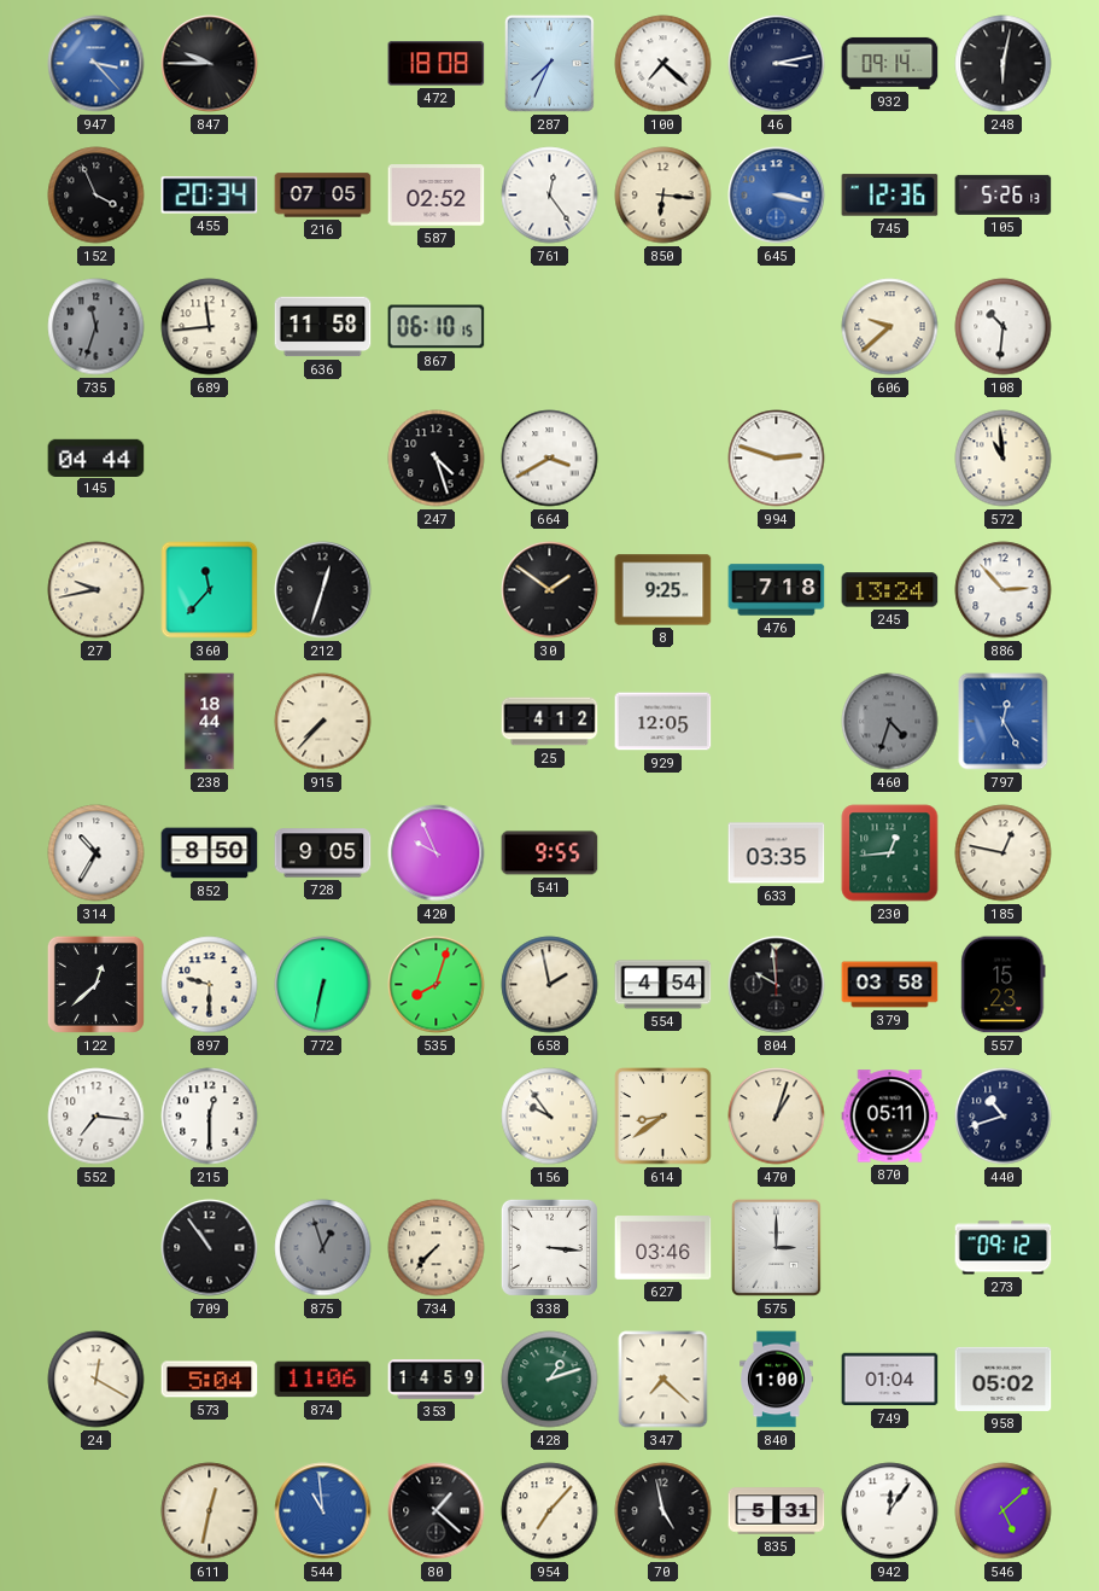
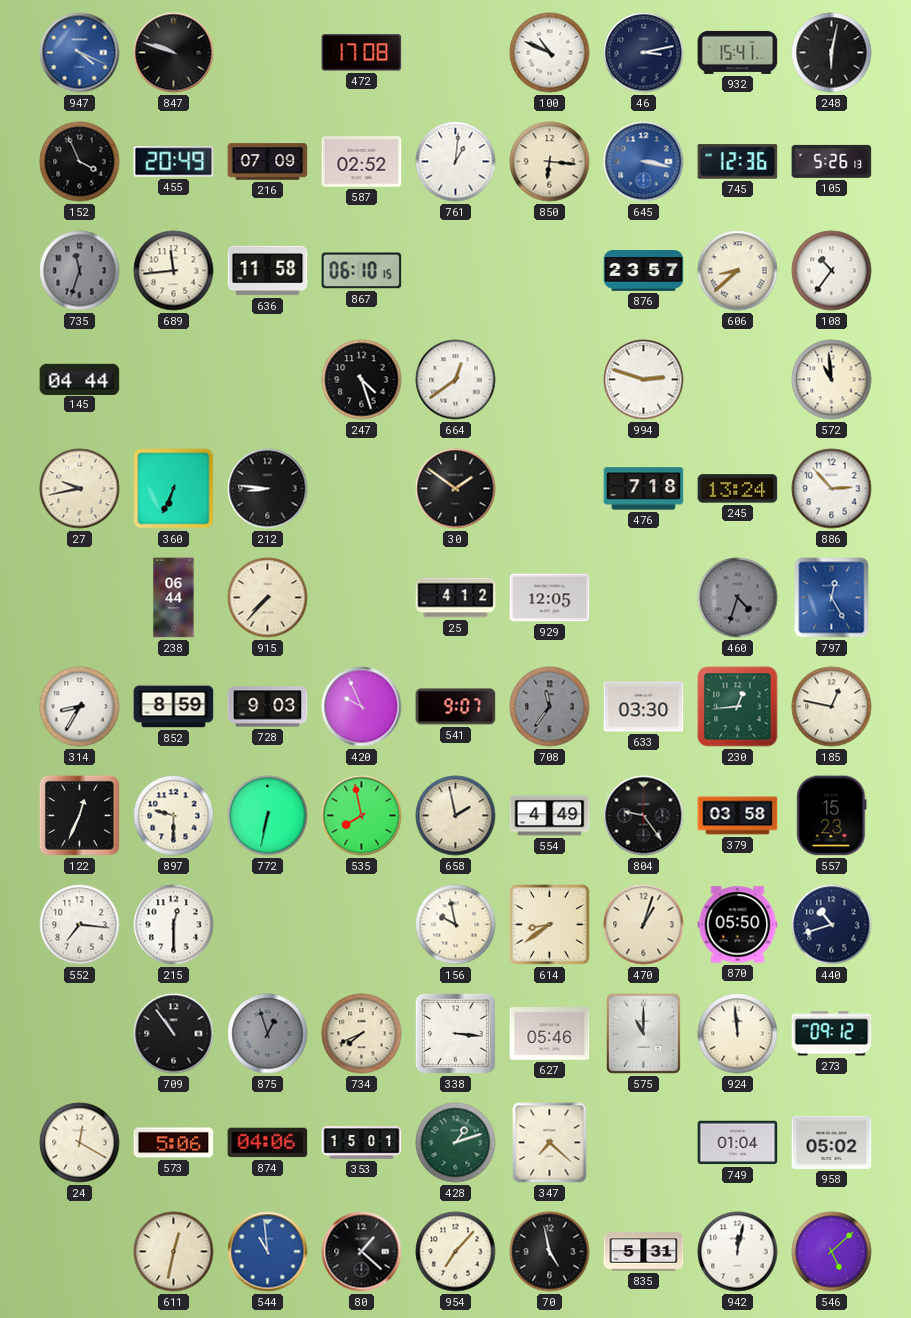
947: 3:23 -> 4:19
847: 9:45 -> 9:48
472: 18:08 -> 17:08
287: 7:34 -> none
100: 7:22 -> 10:49
932: 09:14 -> 15:41
455: 20:34 -> 20:49
216: 07:05 -> 07:09
761: 12:24 -> 1:01
876: none -> 23:57
606: 9:38 -> 8:38
108: 10:31 -> 10:36
664: 3:40 -> 12:39
360: 11:37 -> 6:34
212: 12:33 -> 8:46
8: 9:25 -> none
238: 18:44 -> 06:44
314: 10:35 -> 8:35
852: 8:50 -> 8:59
728: 9:05 -> 9:03
541: 9:55 -> 9:07
708: none -> 11:36
633: 03:35 -> 03:30
122: 12:38 -> 12:34
535: 8:03 -> 7:58
554: 4:54 -> 4:49
804: 9:59 -> 9:24
156: 9:54 -> 9:58
870: 05:11 -> 05:50
734: 7:37 -> 7:41
627: 03:46 -> 05:46
575: 3:00 -> 11:00
924: none -> 11:59
573: 5:04 -> 5:06
874: 11:06 -> 04:06
353: 14:59 -> 15:01
840: 1:00 -> none
942: 12:06 -> 12:02
